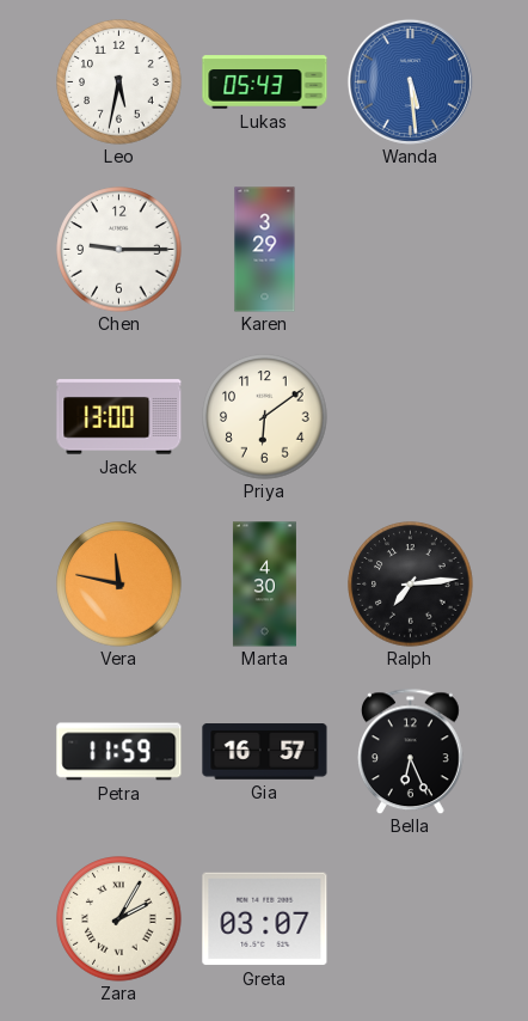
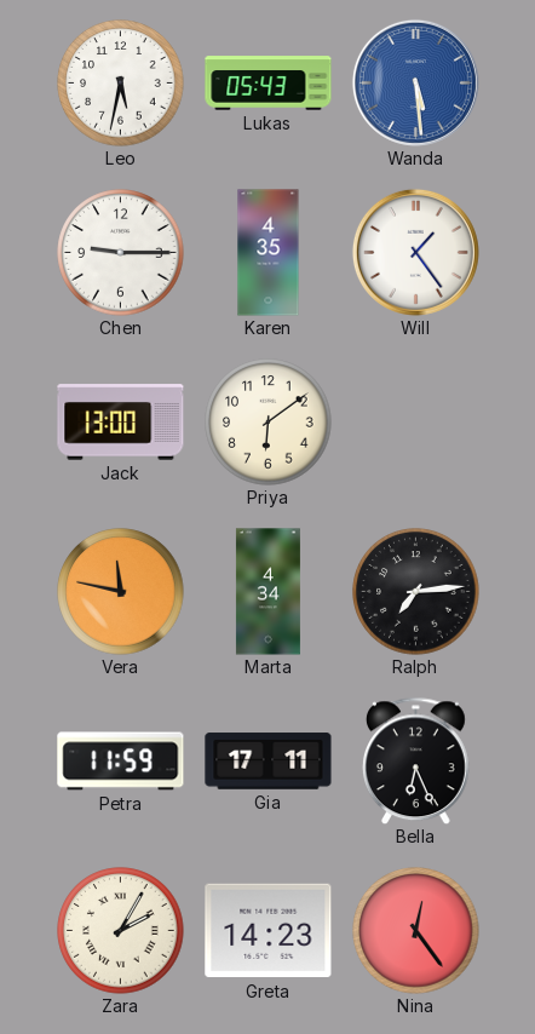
Karen: 3:29 -> 4:35
Will: none -> 1:24
Marta: 4:30 -> 4:34
Gia: 16:57 -> 17:11
Greta: 03:07 -> 14:23
Nina: none -> 12:24
